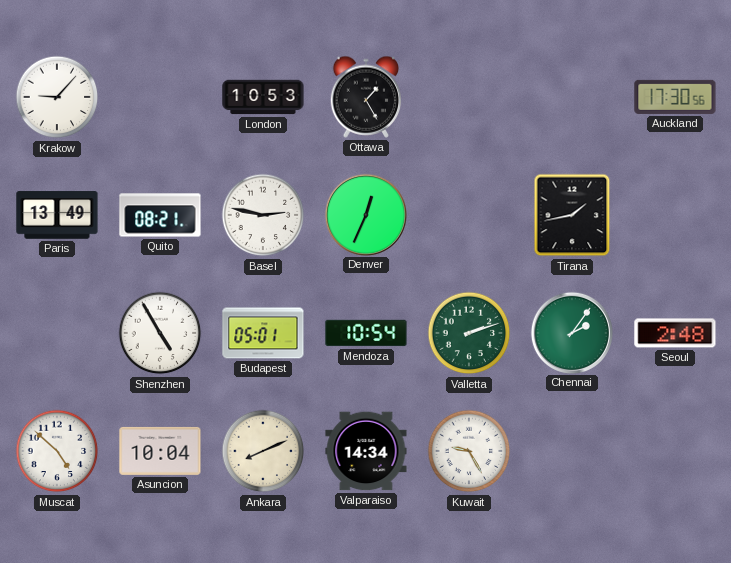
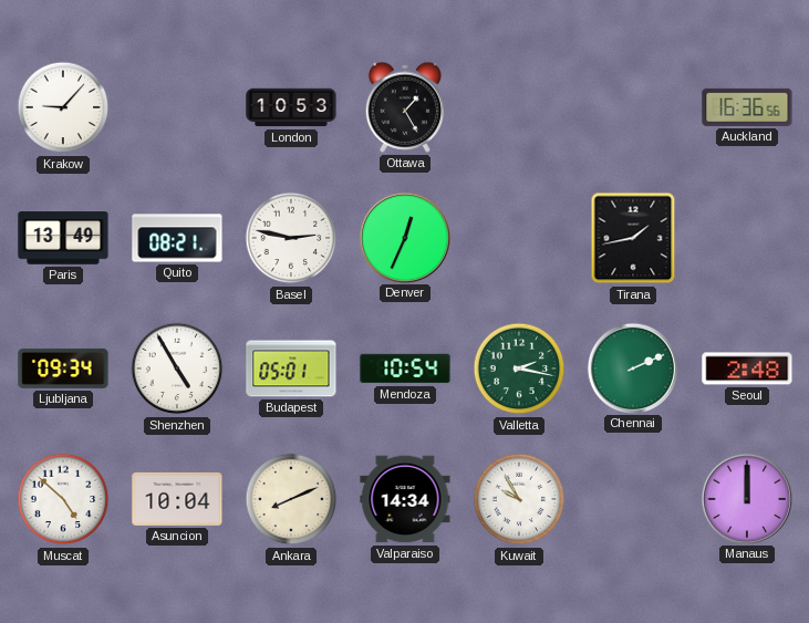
Auckland: 17:30 -> 16:36
Ljubljana: none -> 09:34
Valletta: 2:12 -> 2:17
Chennai: 2:06 -> 2:11
Kuwait: 9:25 -> 9:55
Manaus: none -> 12:00
